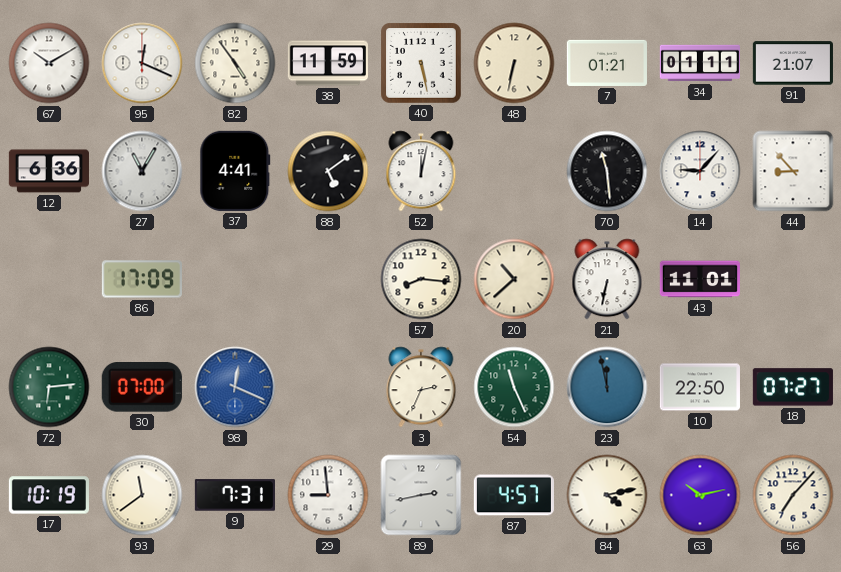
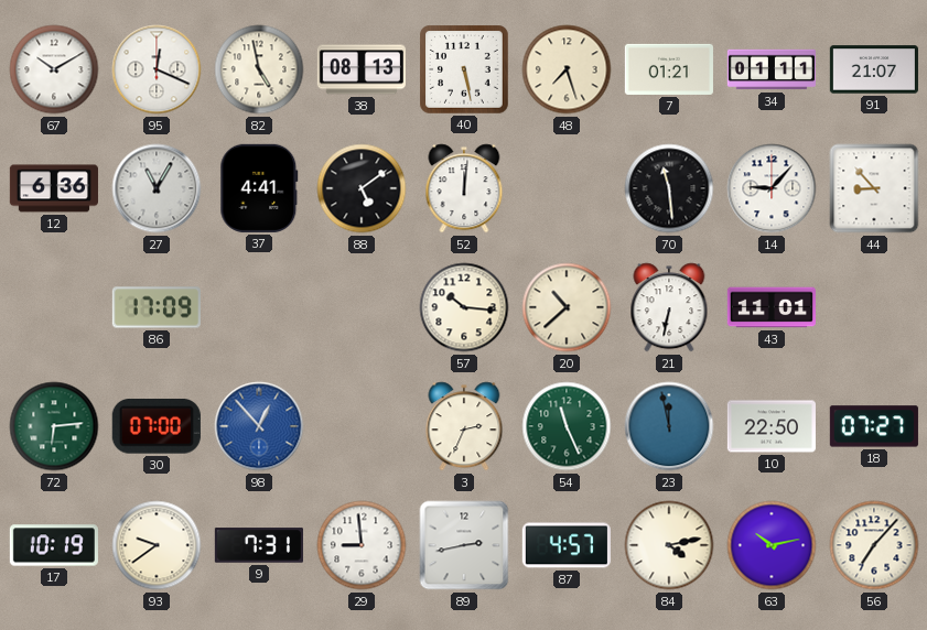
82: 4:54 -> 4:58
38: 11:59 -> 08:13
48: 6:32 -> 7:27
52: 12:02 -> 12:01
57: 8:16 -> 10:16
98: 12:19 -> 12:53
93: 11:39 -> 9:39
